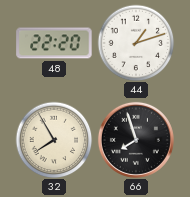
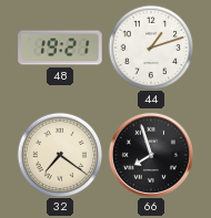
48: 22:20 -> 19:21
32: 7:55 -> 7:21
